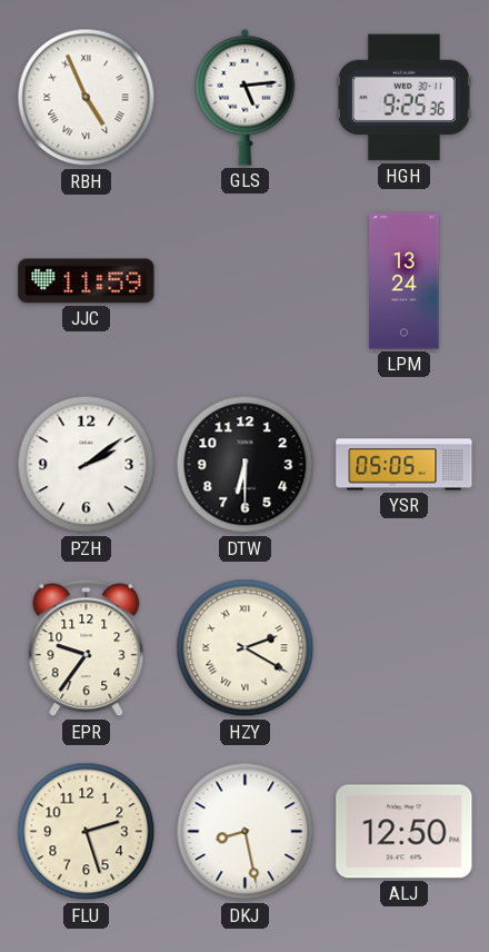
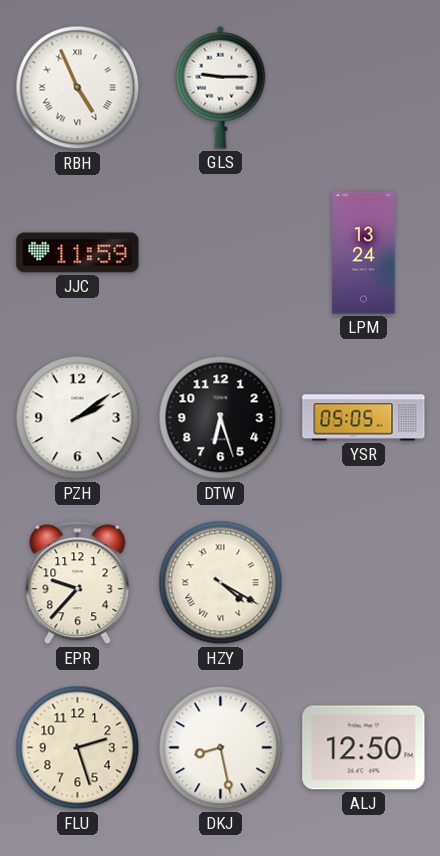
GLS: 5:14 -> 9:15
HGH: 9:25 -> none
DTW: 6:30 -> 6:27
EPR: 9:36 -> 9:37
HZY: 2:20 -> 4:20
